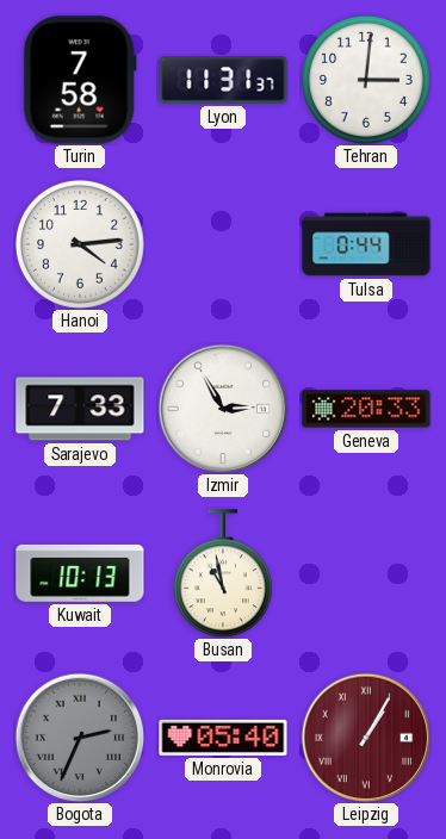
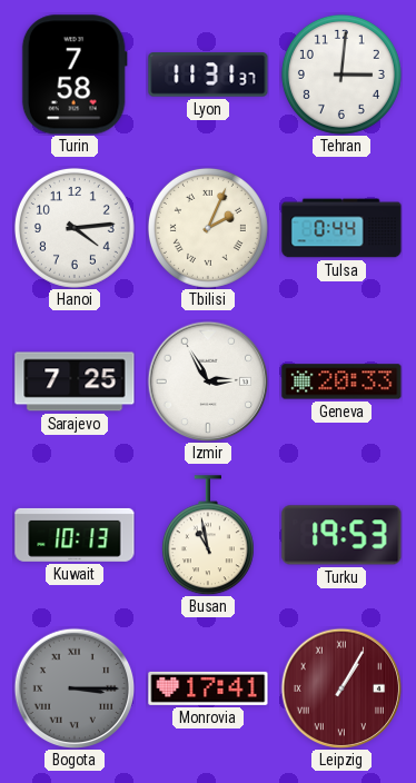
Tbilisi: none -> 2:04
Sarajevo: 7:33 -> 7:25
Turku: none -> 19:53
Bogota: 2:34 -> 3:15
Monrovia: 05:40 -> 17:41
